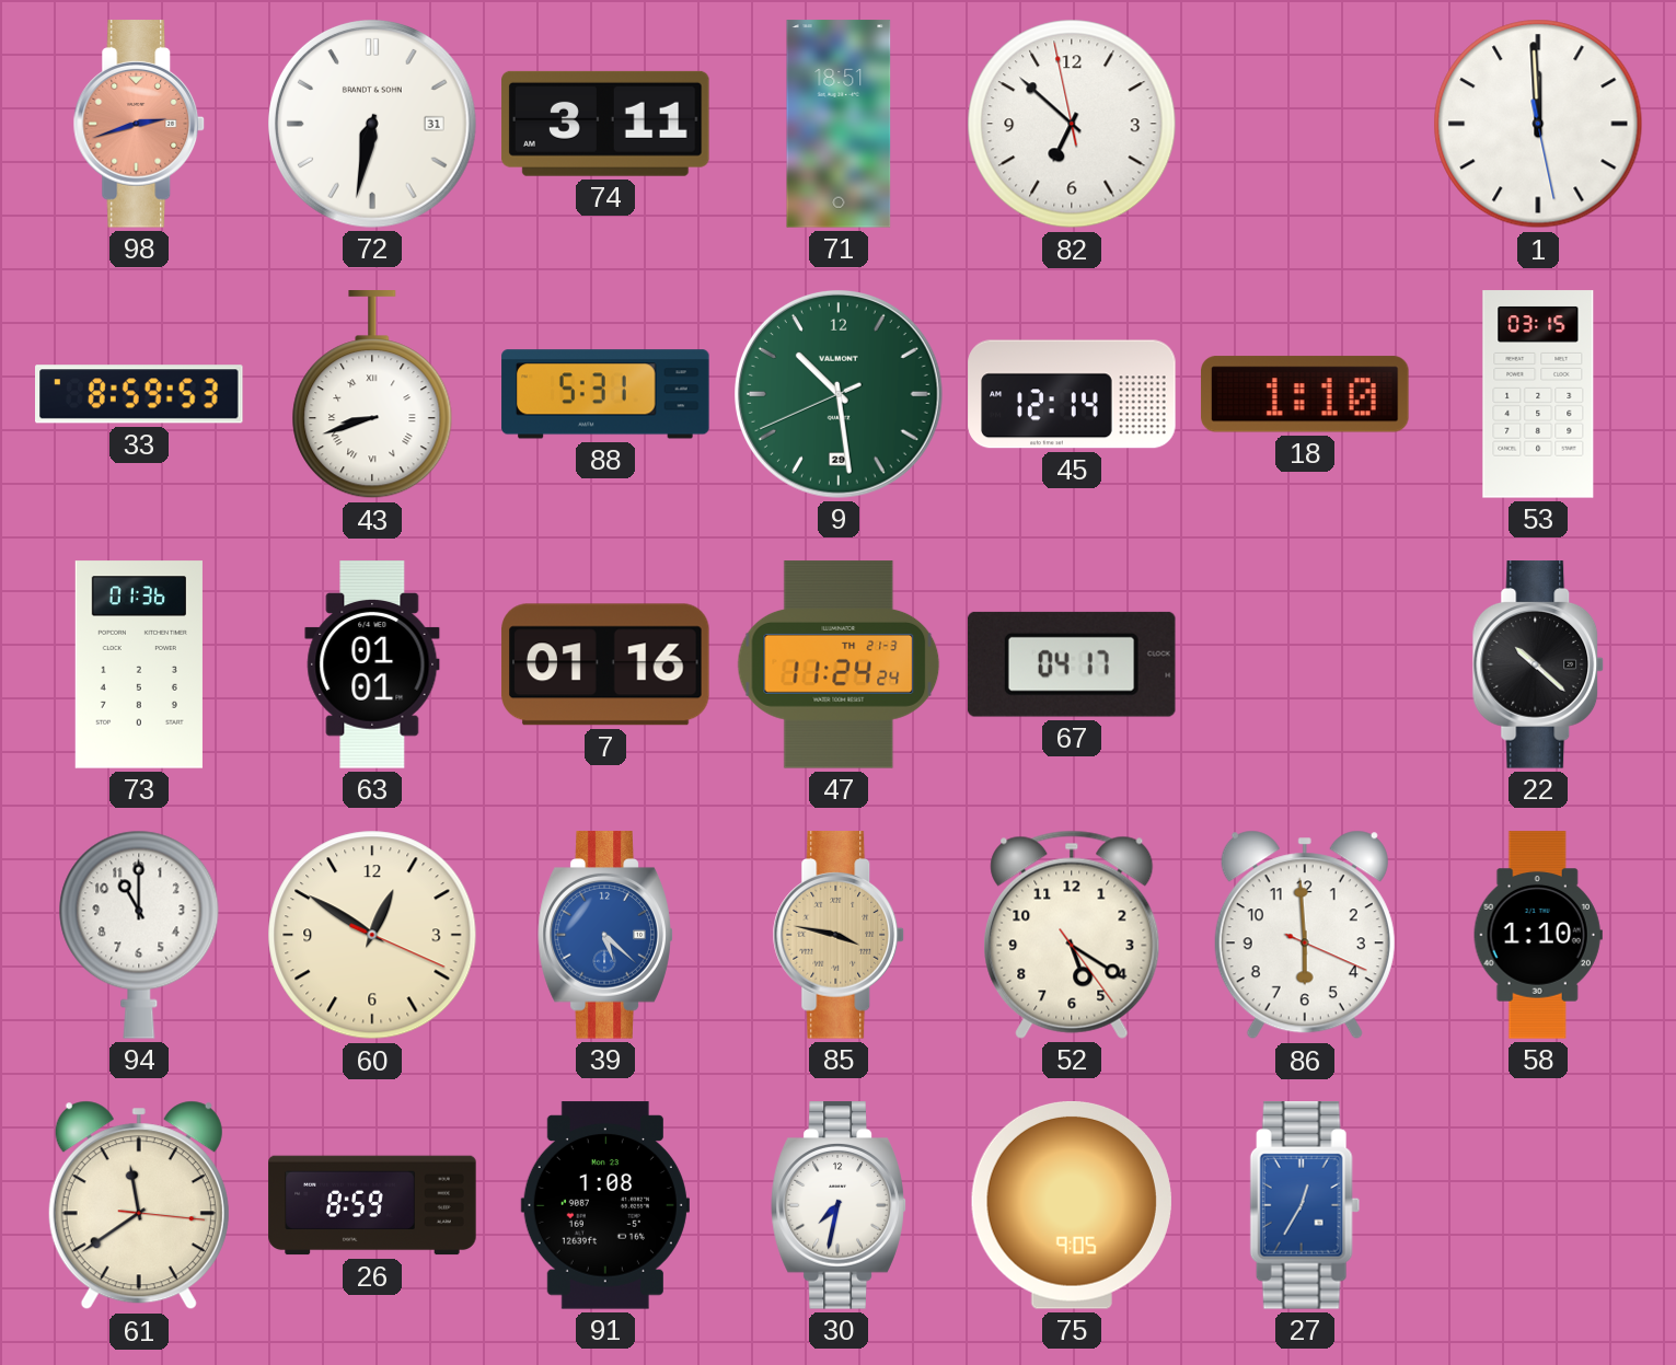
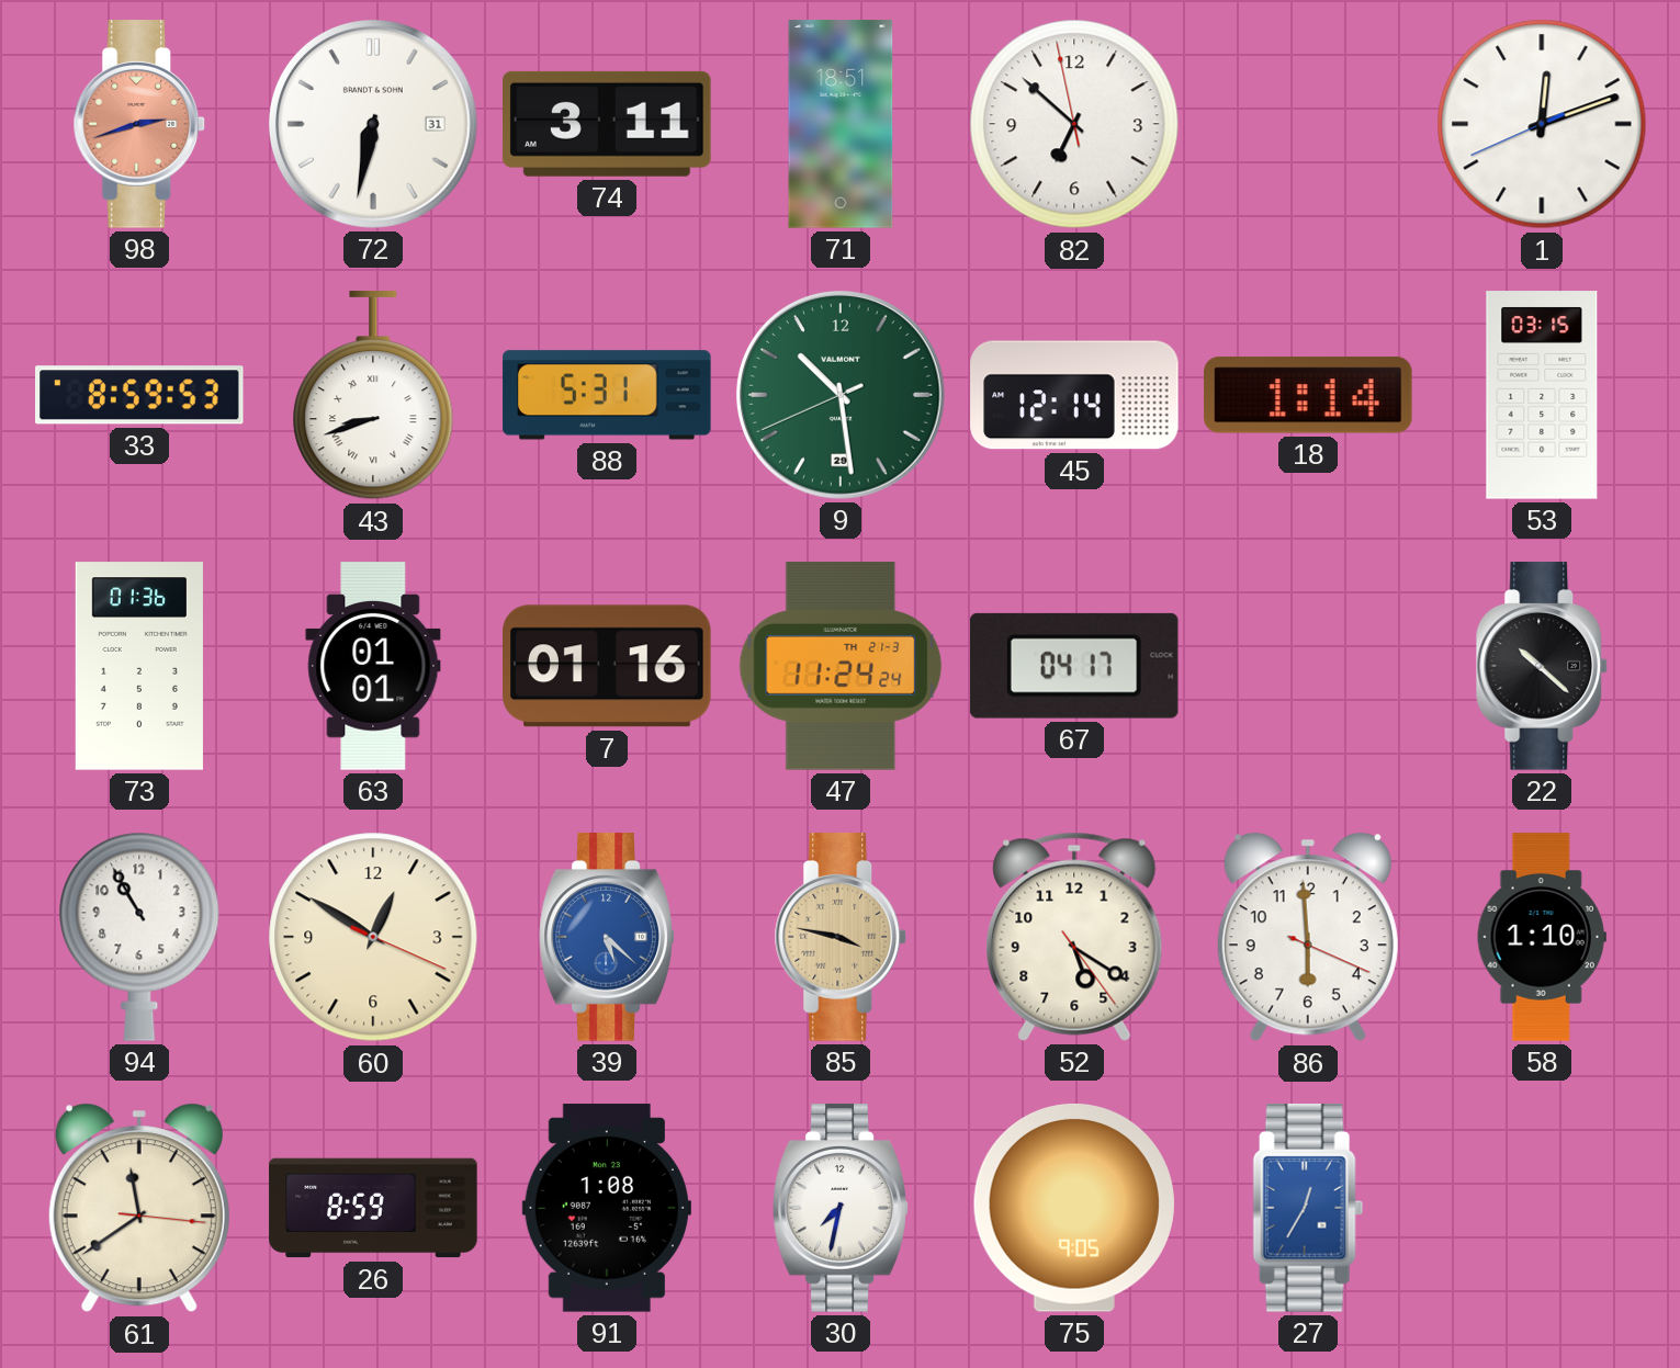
1: 11:59 -> 12:11
18: 1:10 -> 1:14
94: 11:00 -> 10:55
